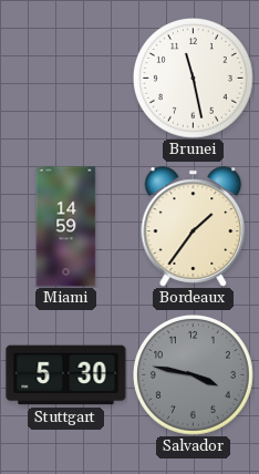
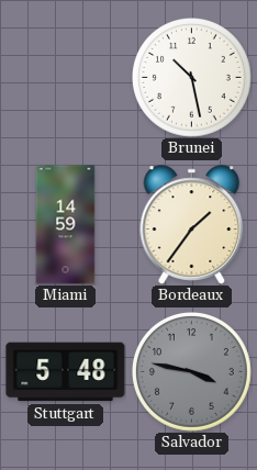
Brunei: 11:28 -> 10:28
Stuttgart: 5:30 -> 5:48
